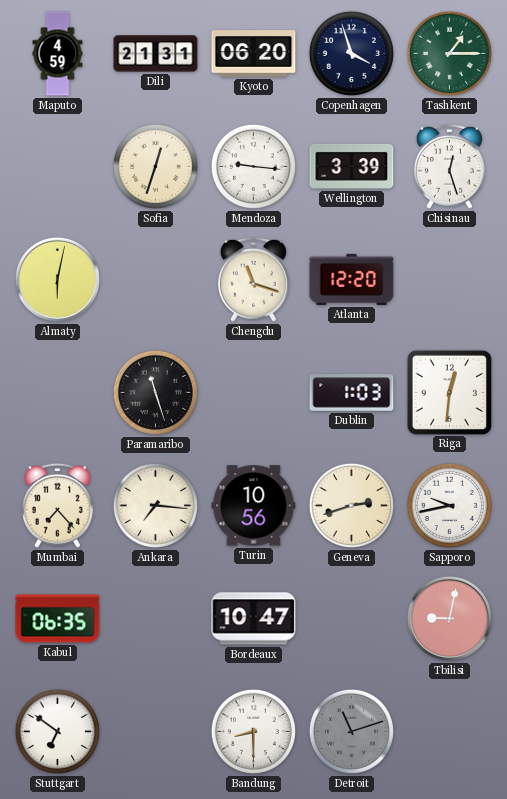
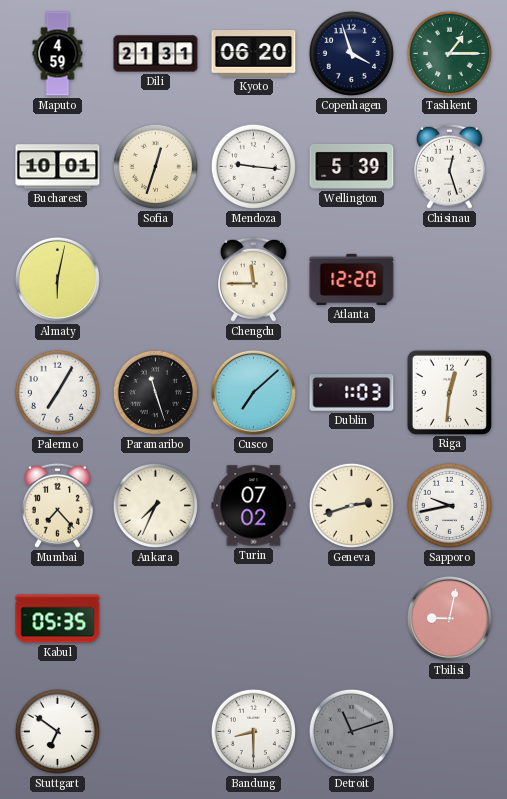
Bucharest: none -> 10:01
Wellington: 3:39 -> 5:39
Chengdu: 11:18 -> 11:45
Palermo: none -> 7:05
Cusco: none -> 7:08
Ankara: 7:16 -> 7:34
Turin: 10:56 -> 07:02
Kabul: 06:35 -> 05:35
Bordeaux: 10:47 -> none
